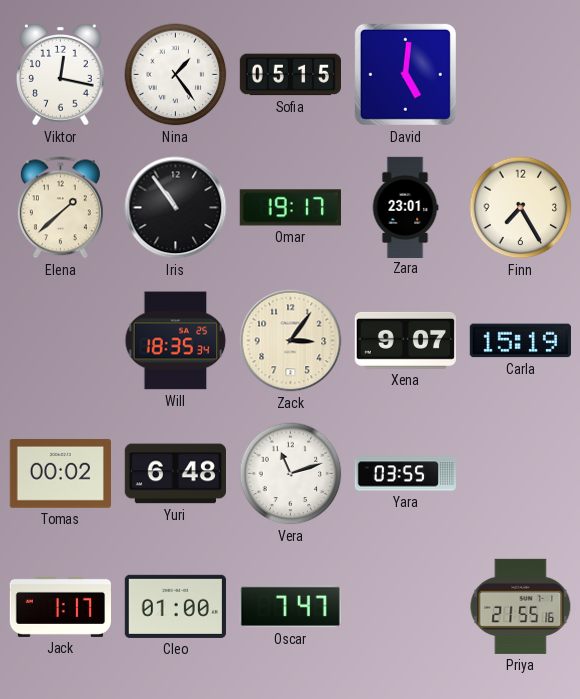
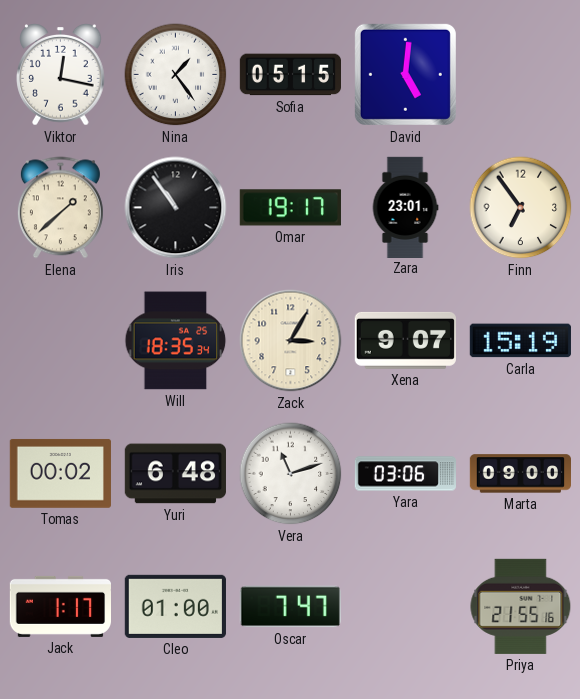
Finn: 7:25 -> 6:54
Zack: 3:06 -> 3:05
Yara: 03:55 -> 03:06
Marta: none -> 09:00
